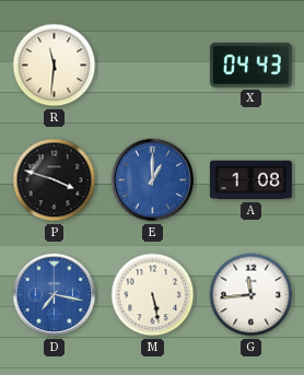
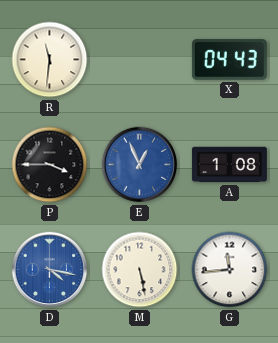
P: 3:48 -> 3:45
E: 1:00 -> 12:56
D: 7:17 -> 4:17
